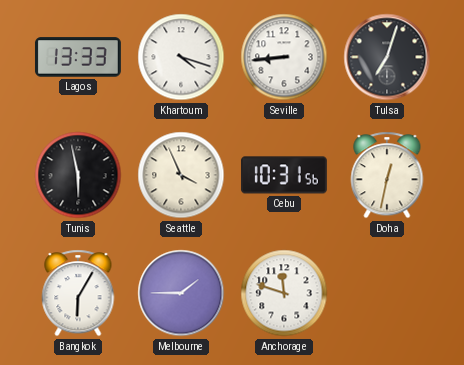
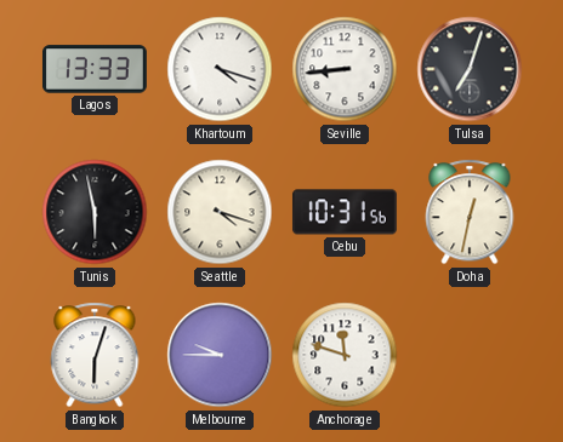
Seattle: 3:56 -> 4:18
Bangkok: 6:05 -> 6:03
Melbourne: 1:45 -> 9:45
